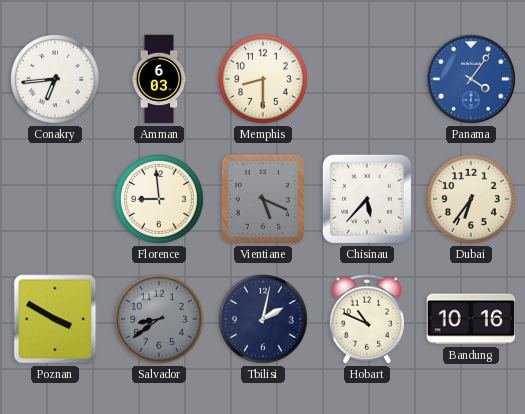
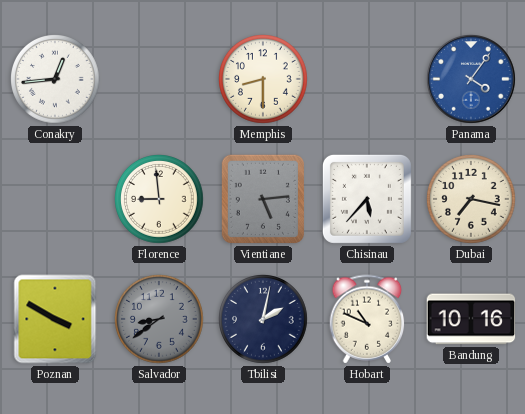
Conakry: 6:44 -> 12:44
Amman: 6:03 -> none
Vientiane: 5:19 -> 5:14
Dubai: 6:36 -> 7:17
